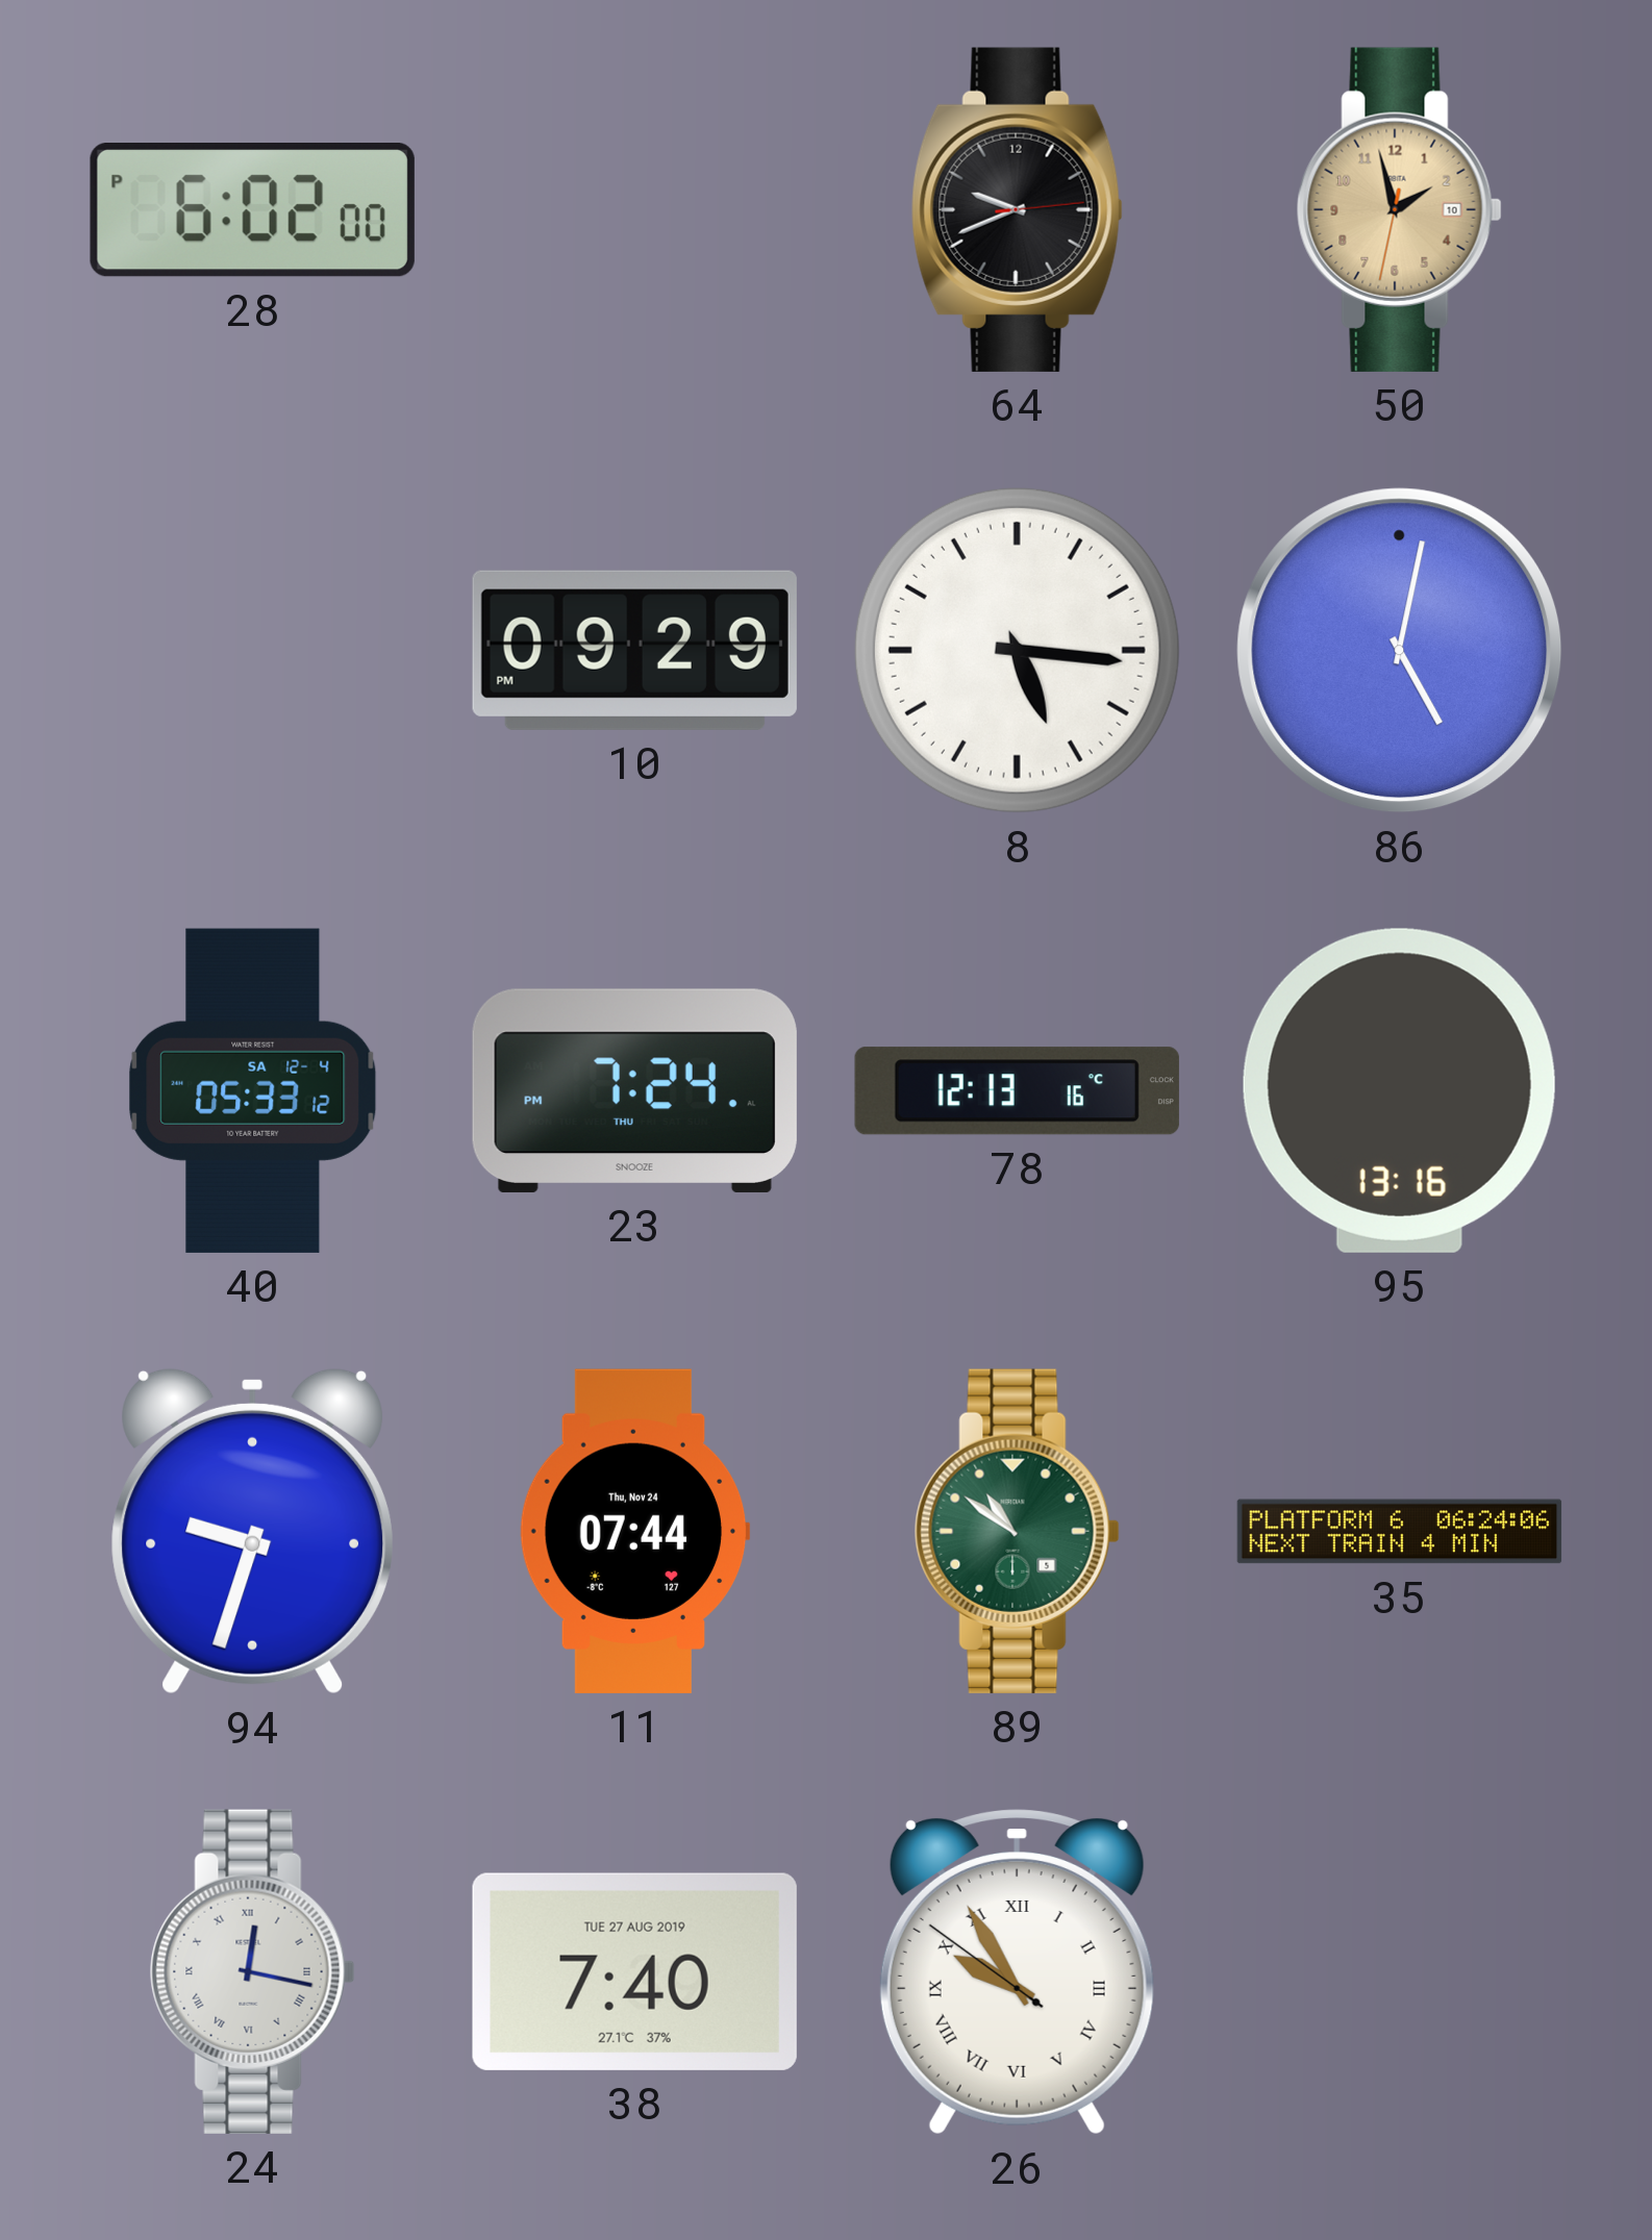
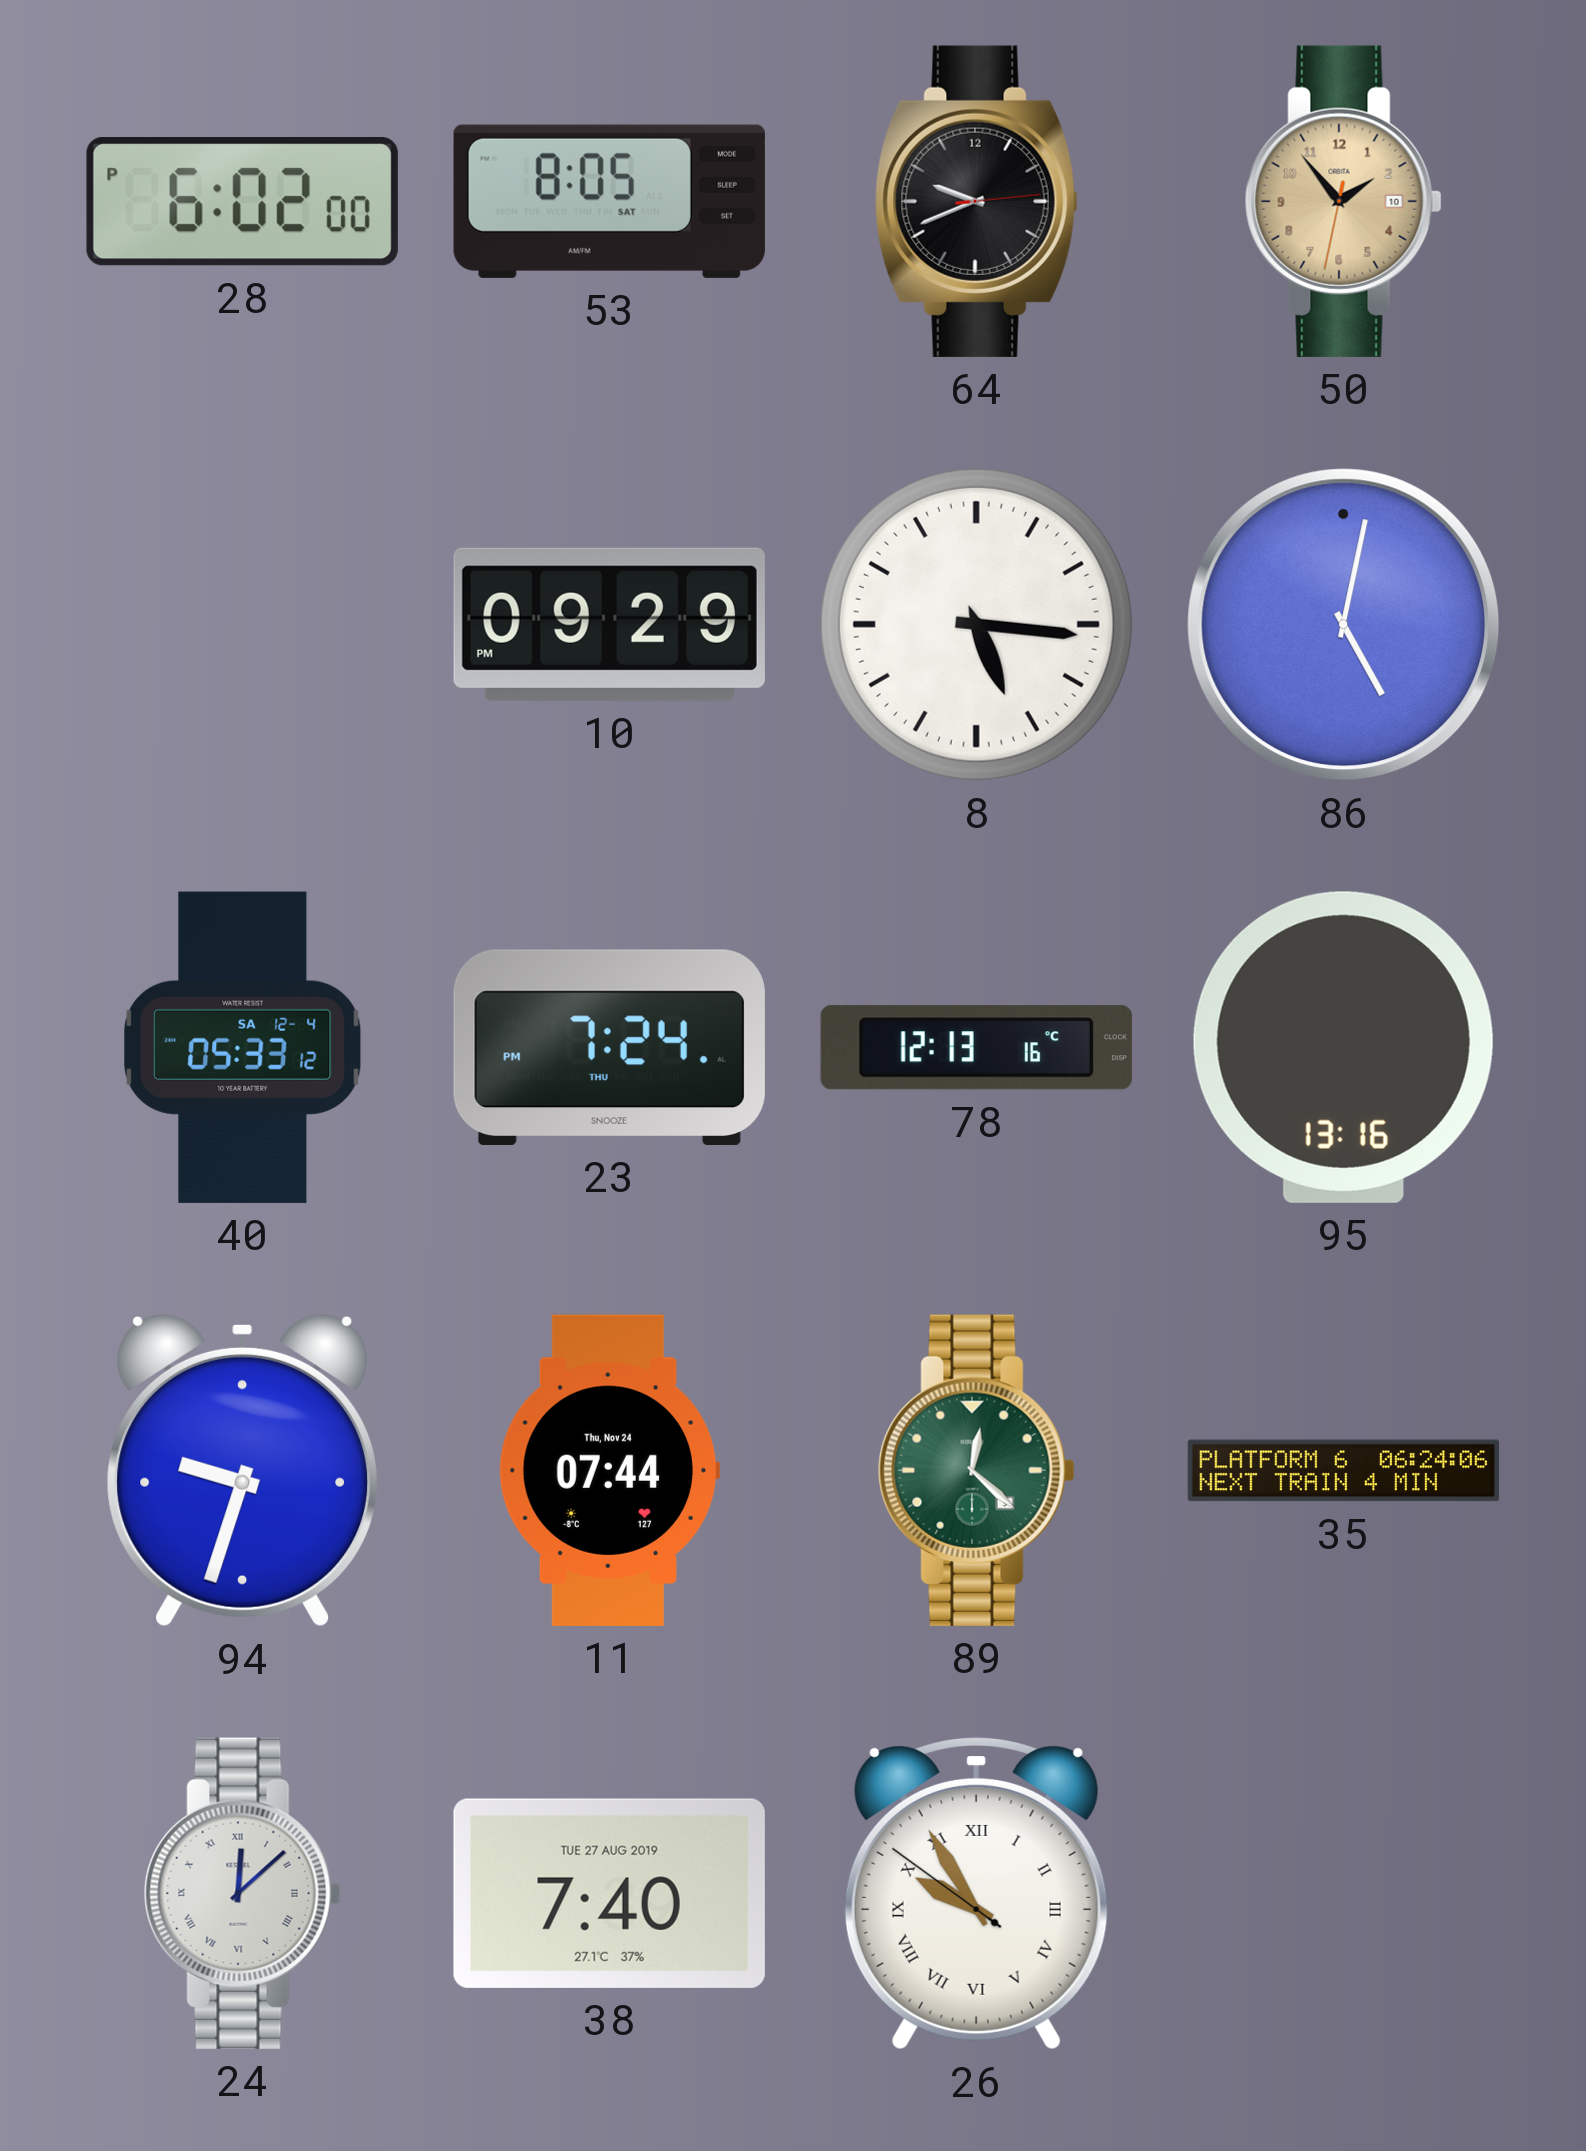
53: none -> 8:05
50: 1:57 -> 1:53
89: 10:51 -> 12:22
24: 12:17 -> 12:08
